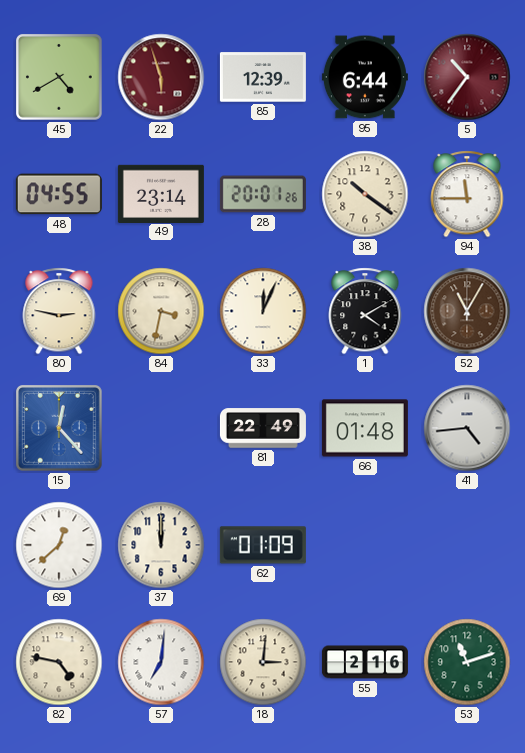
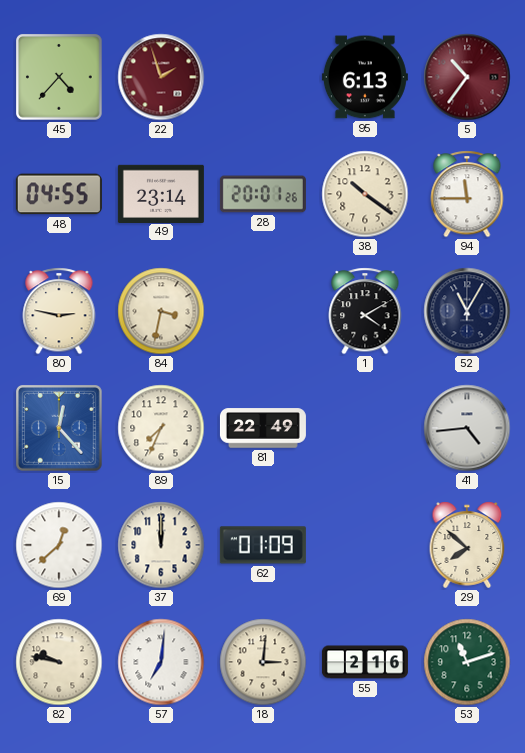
45: 4:40 -> 4:37
22: 5:57 -> 1:57
85: 12:39 -> none
95: 6:44 -> 6:13
33: 12:04 -> none
52 dial: brown -> navy
89: none -> 7:34
66: 01:48 -> none
29: none -> 7:52
82: 4:47 -> 9:47
